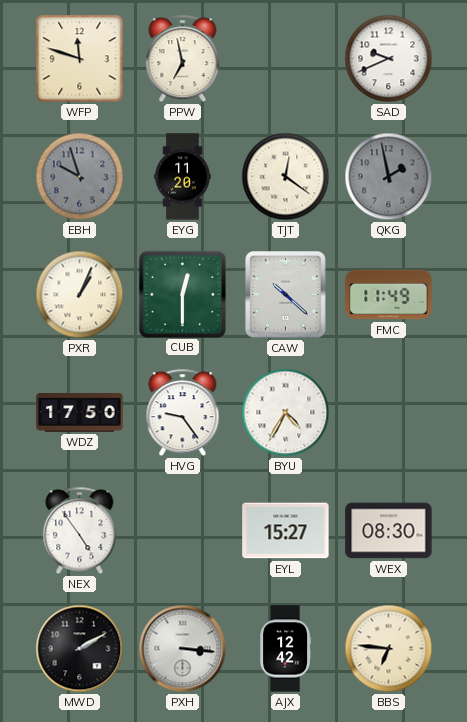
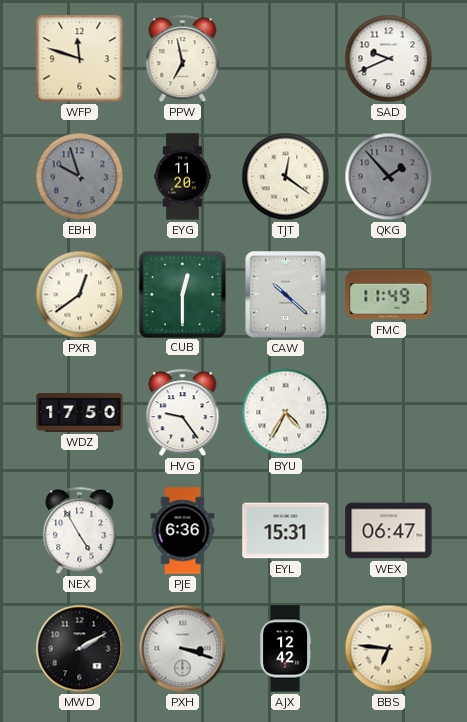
QKG: 1:58 -> 1:53
PXR: 1:04 -> 12:39
NEX: 4:54 -> 4:55
PJE: none -> 6:36
EYL: 15:27 -> 15:31
WEX: 08:30 -> 06:47
PXH: 3:16 -> 3:18
